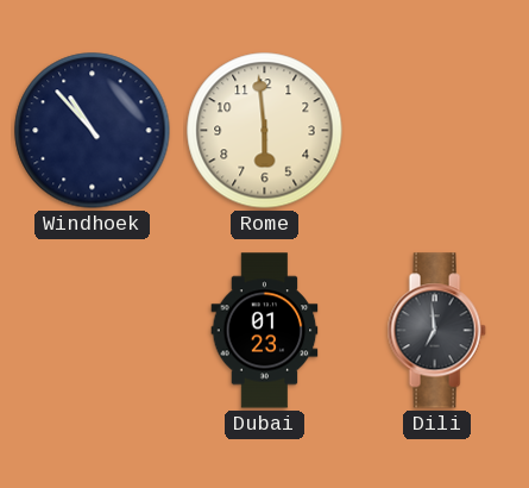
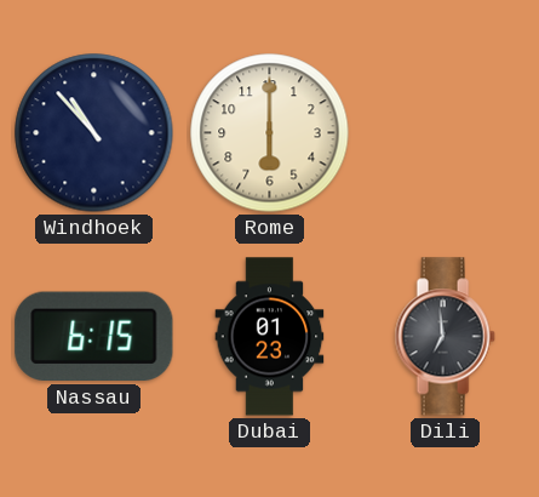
Rome: 5:59 -> 6:00
Nassau: none -> 6:15
